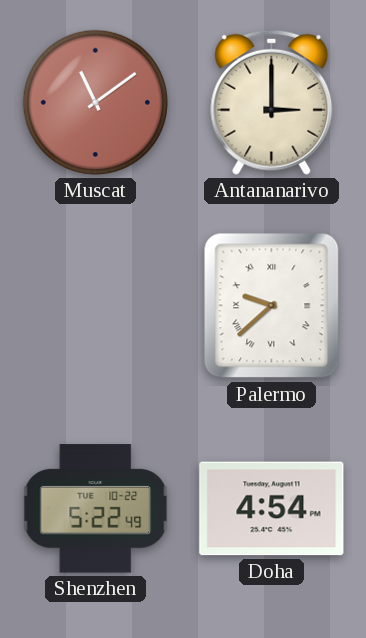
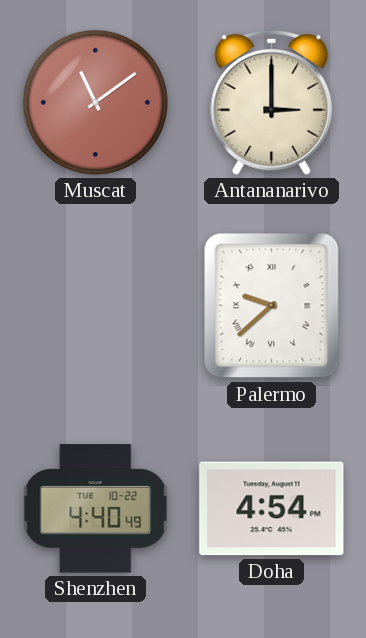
Shenzhen: 5:22 -> 4:40
